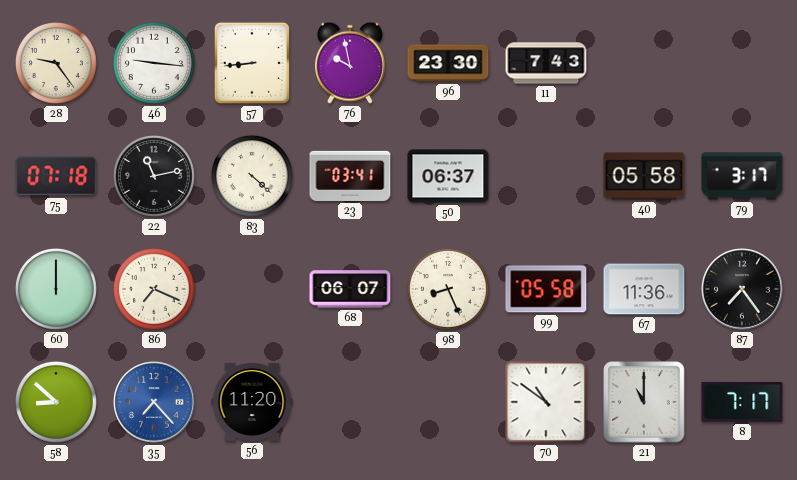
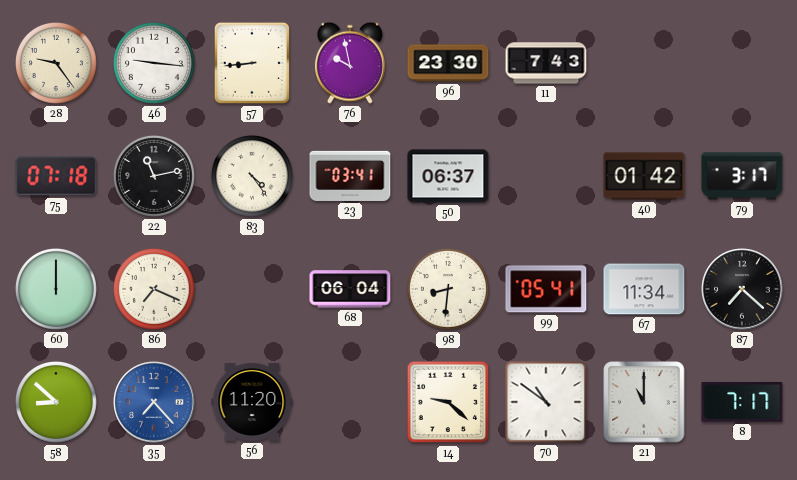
83: 4:22 -> 4:24
40: 05:58 -> 01:42
68: 06:07 -> 06:04
98: 8:26 -> 8:31
99: 05:58 -> 05:41
67: 11:36 -> 11:34
87: 7:24 -> 7:22
14: none -> 9:22
